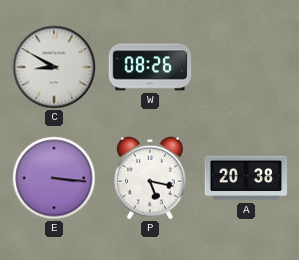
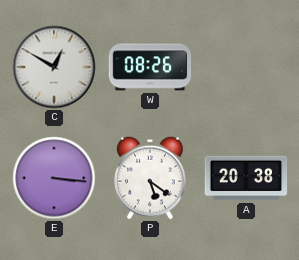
C: 8:50 -> 12:50
P: 5:17 -> 5:21
